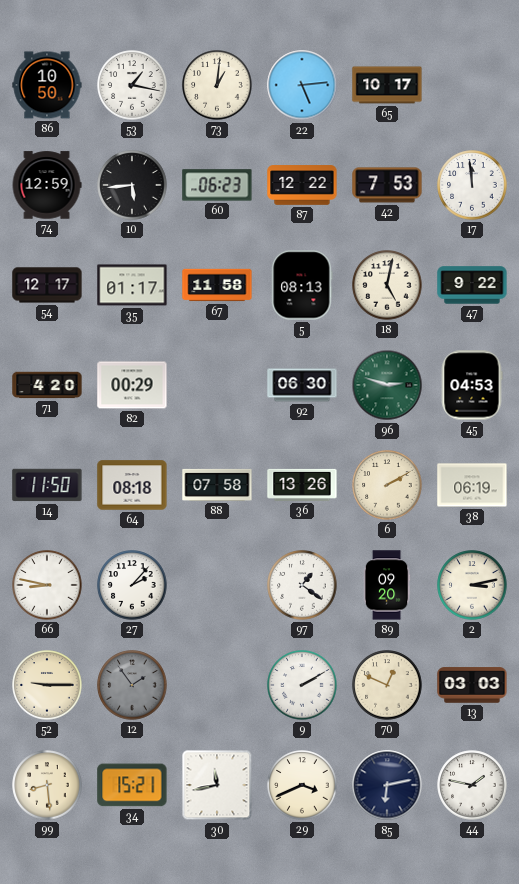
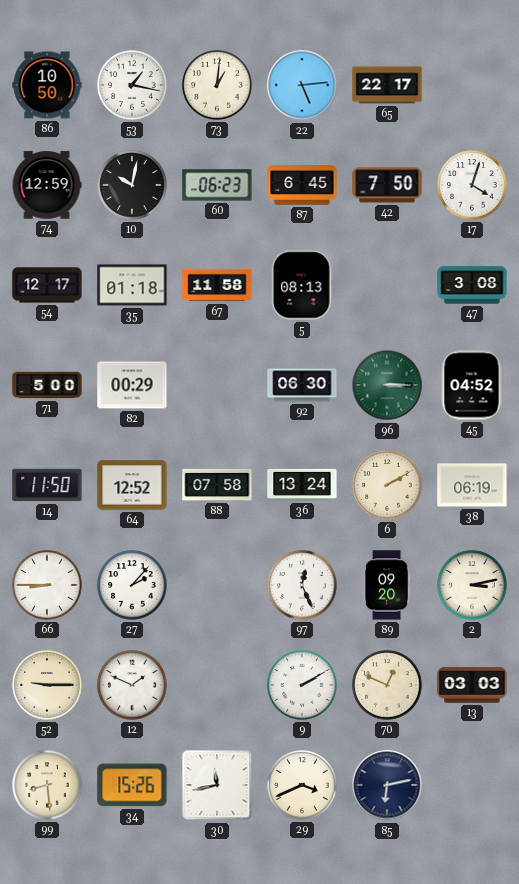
65: 10:17 -> 22:17
10: 5:44 -> 10:02
87: 12:22 -> 6:45
42: 7:53 -> 7:50
17: 11:59 -> 4:03
35: 01:17 -> 01:18
18: 5:02 -> none
47: 9:22 -> 3:08
71: 4:20 -> 5:00
96: 2:48 -> 3:15
45: 04:53 -> 04:52
64: 08:18 -> 12:52
36: 13:26 -> 13:24
66: 8:47 -> 8:45
97: 1:21 -> 12:26
12: 1:54 -> 1:49
12 dial: grey -> white
34: 15:21 -> 15:26
44: 1:47 -> none
